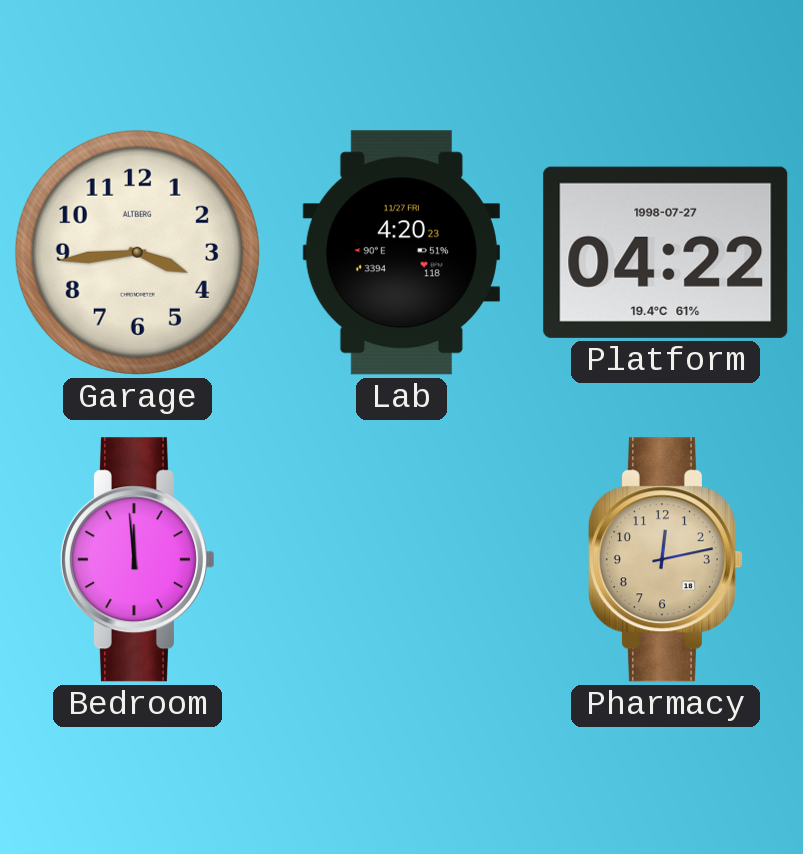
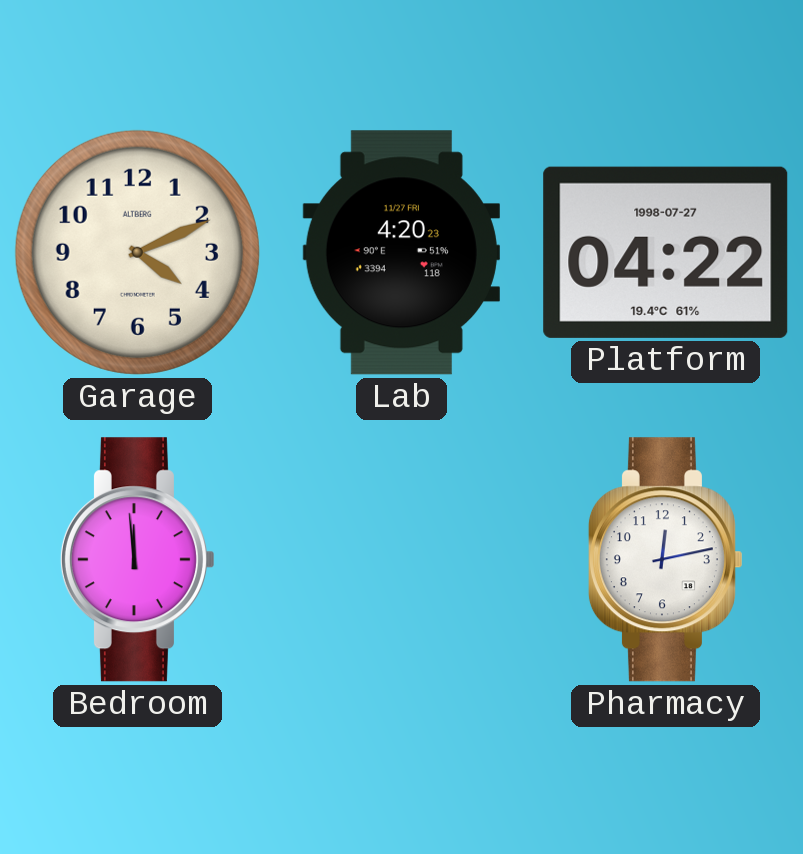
Garage: 3:44 -> 4:11
Pharmacy dial: champagne -> white
